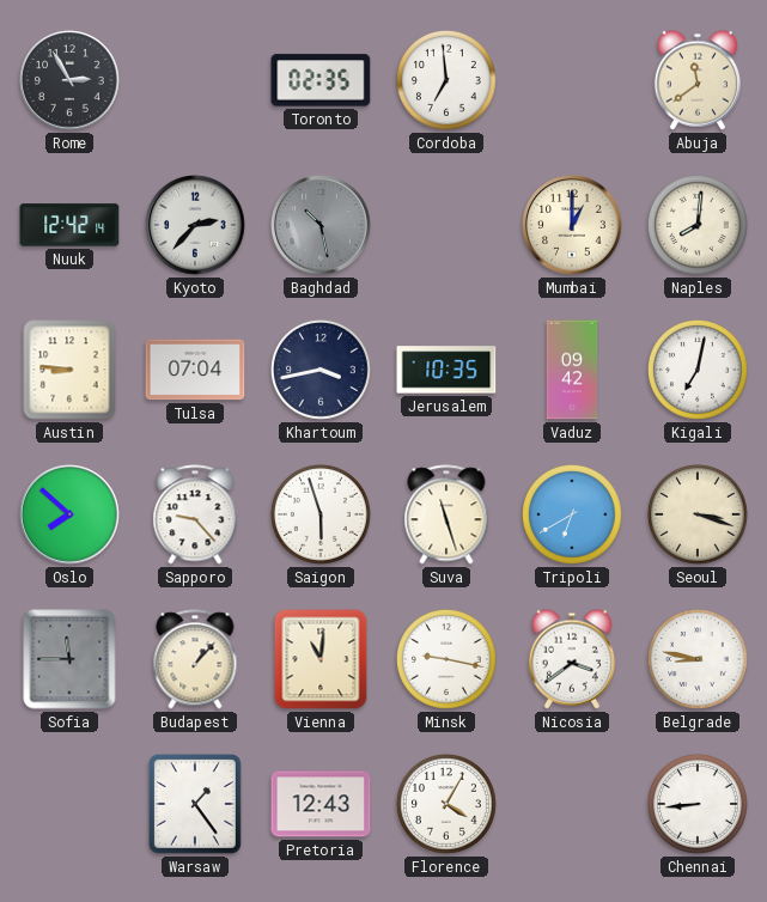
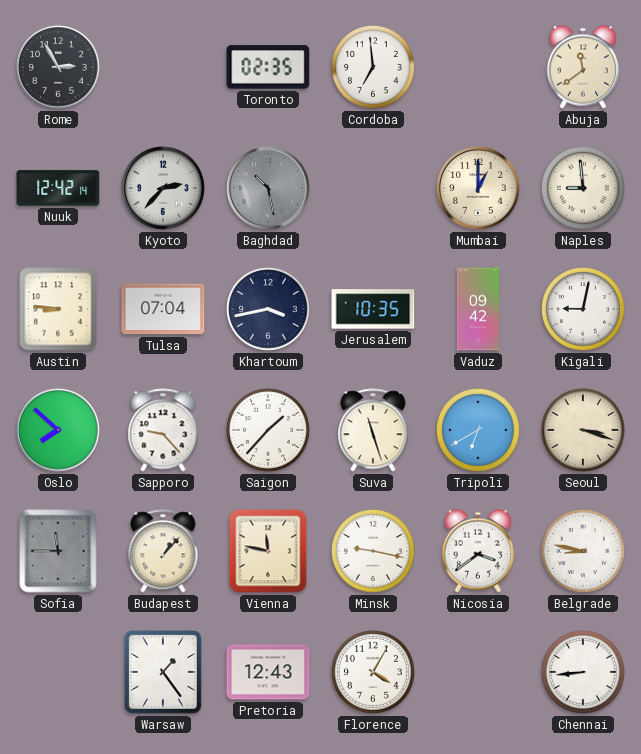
Naples: 8:01 -> 8:59
Kigali: 7:02 -> 9:02
Saigon: 5:57 -> 1:37
Vienna: 11:01 -> 11:47
